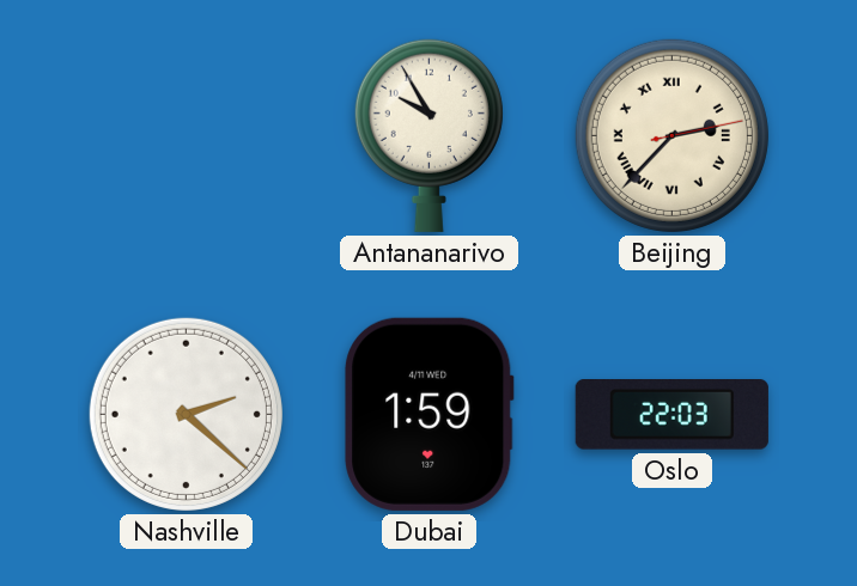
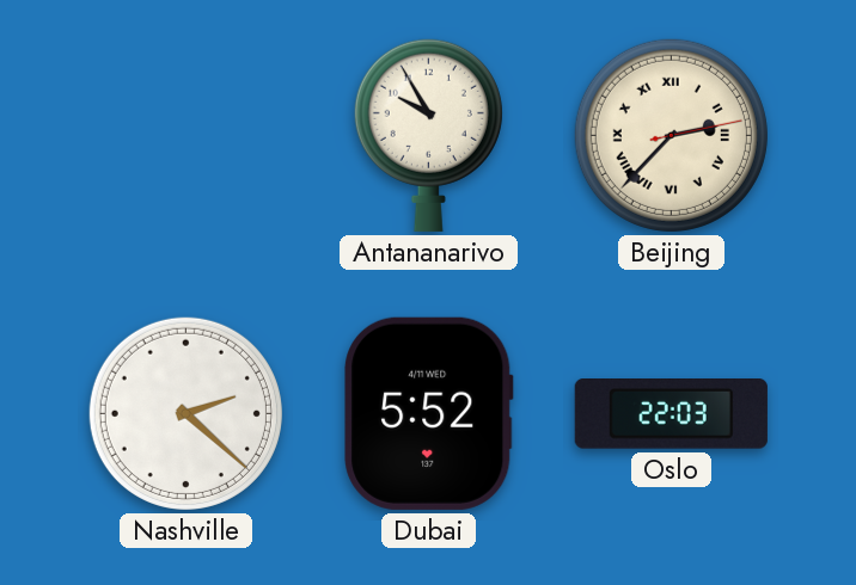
Dubai: 1:59 -> 5:52
